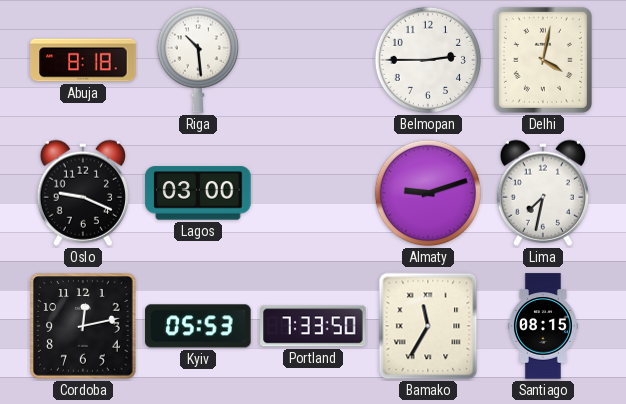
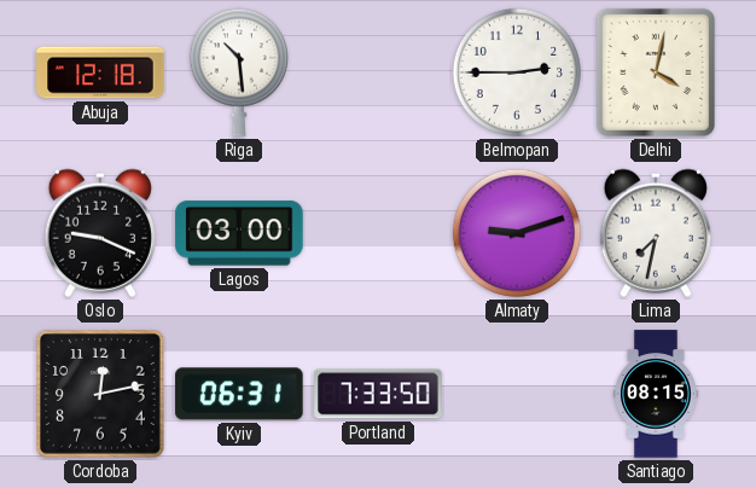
Abuja: 8:18 -> 12:18
Kyiv: 05:53 -> 06:31
Bamako: 11:35 -> none
